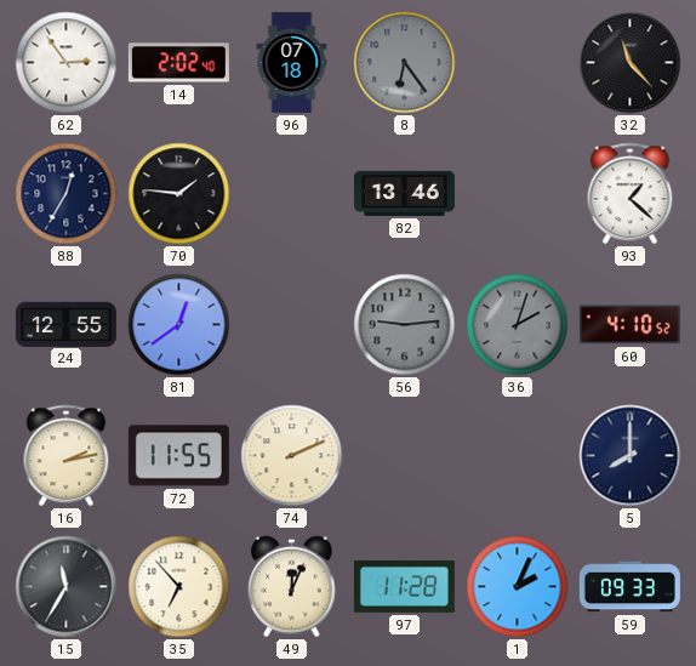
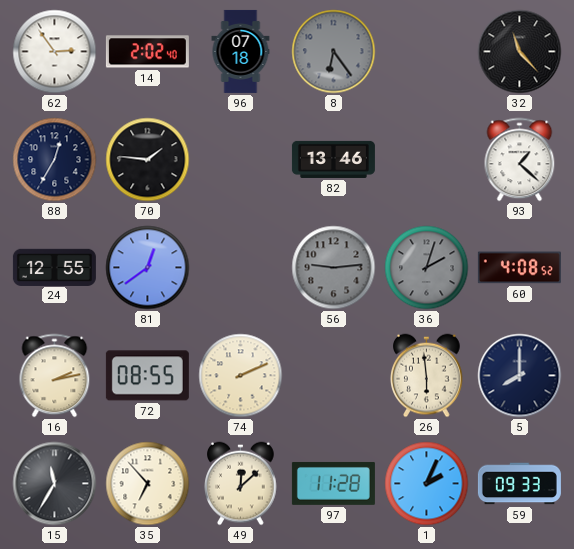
60: 4:10 -> 4:08
72: 11:55 -> 08:55
26: none -> 5:59
49: 12:04 -> 12:08
